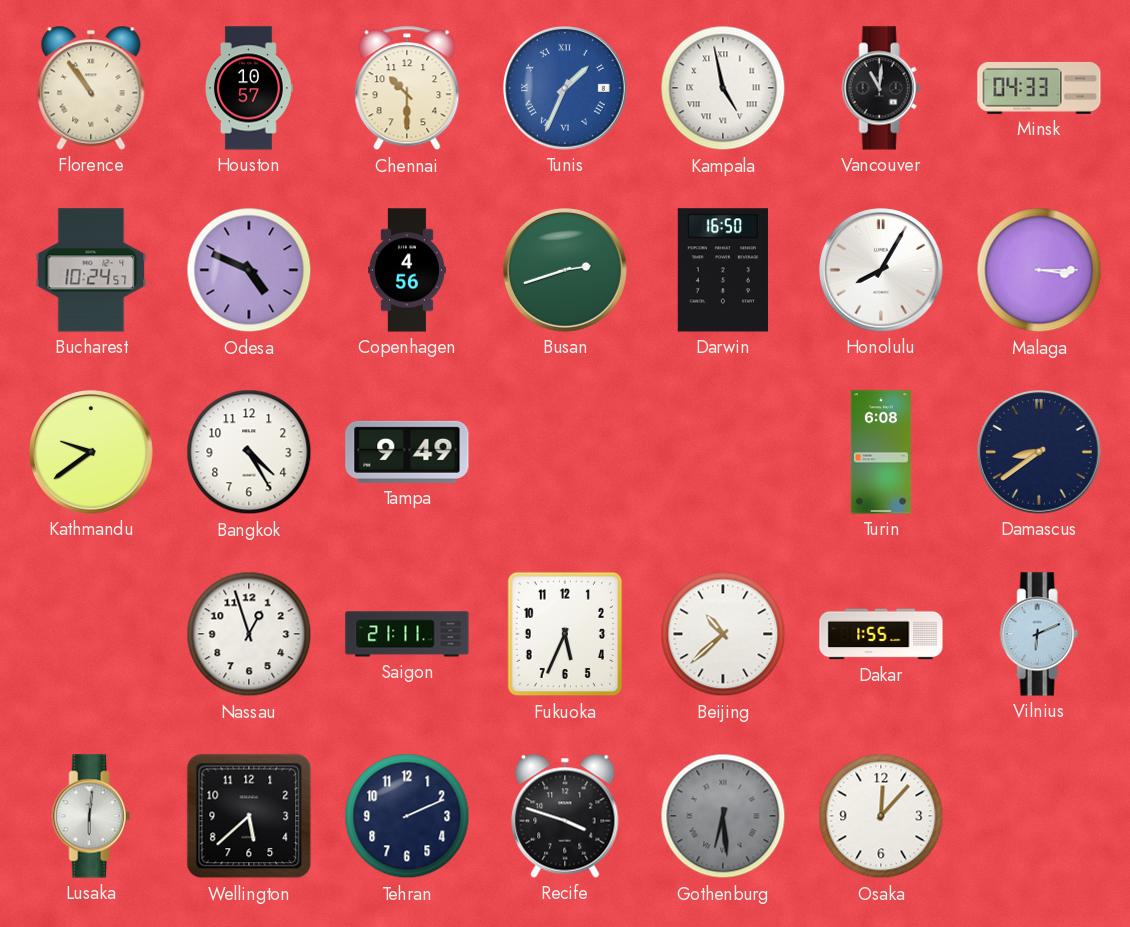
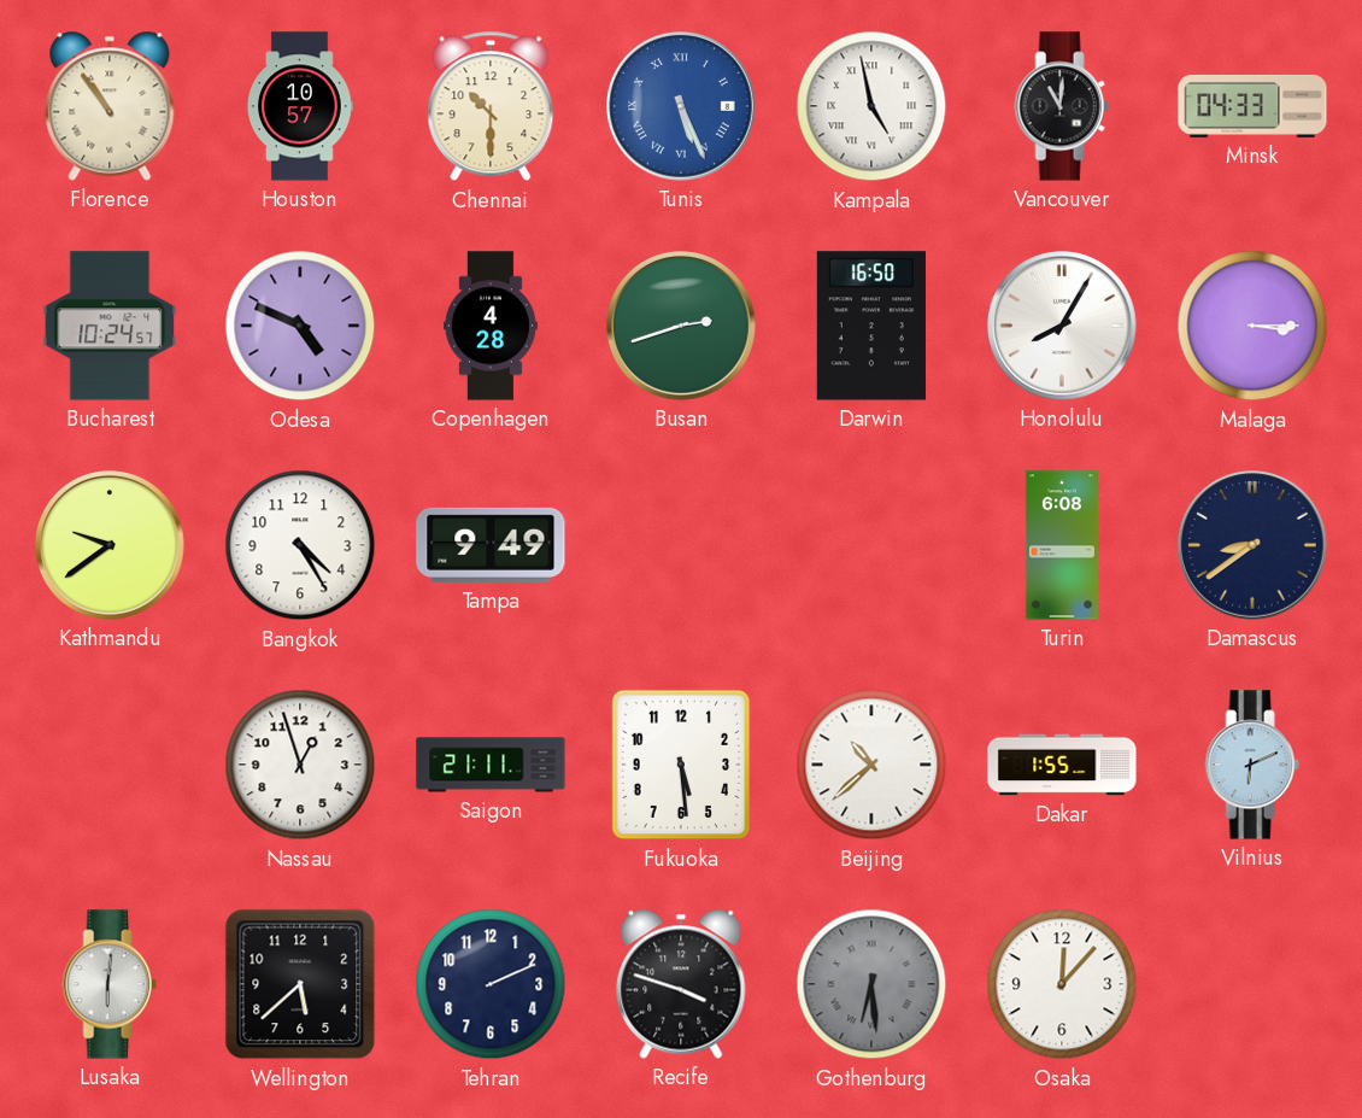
Tunis: 1:34 -> 5:26
Copenhagen: 4:56 -> 4:28
Fukuoka: 5:34 -> 5:29
